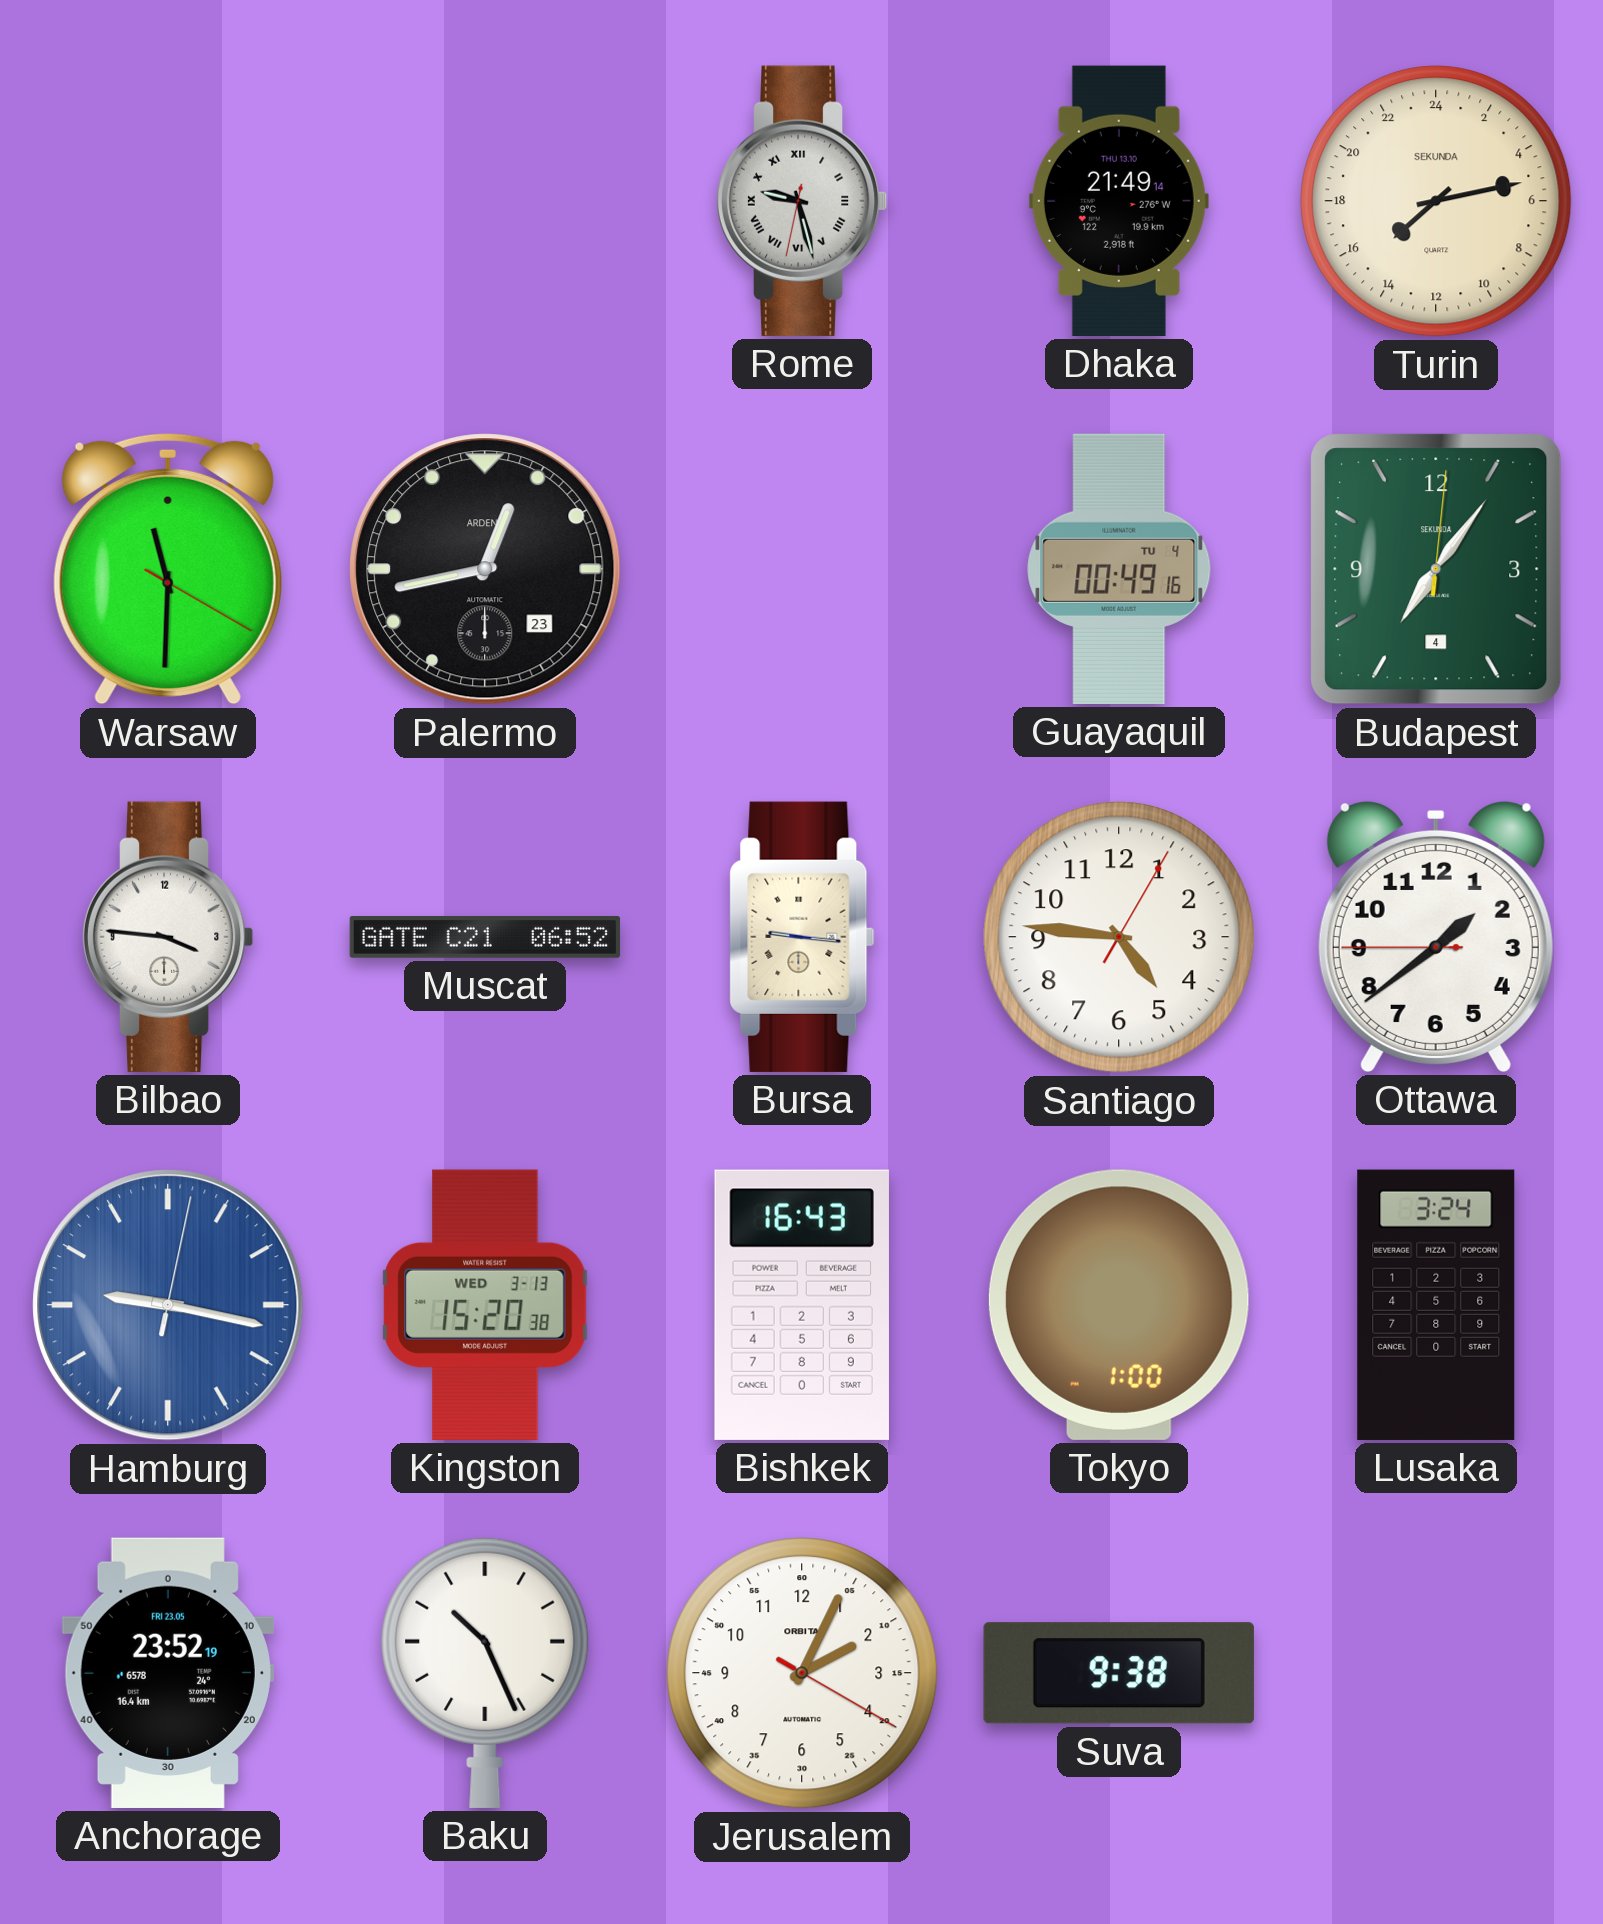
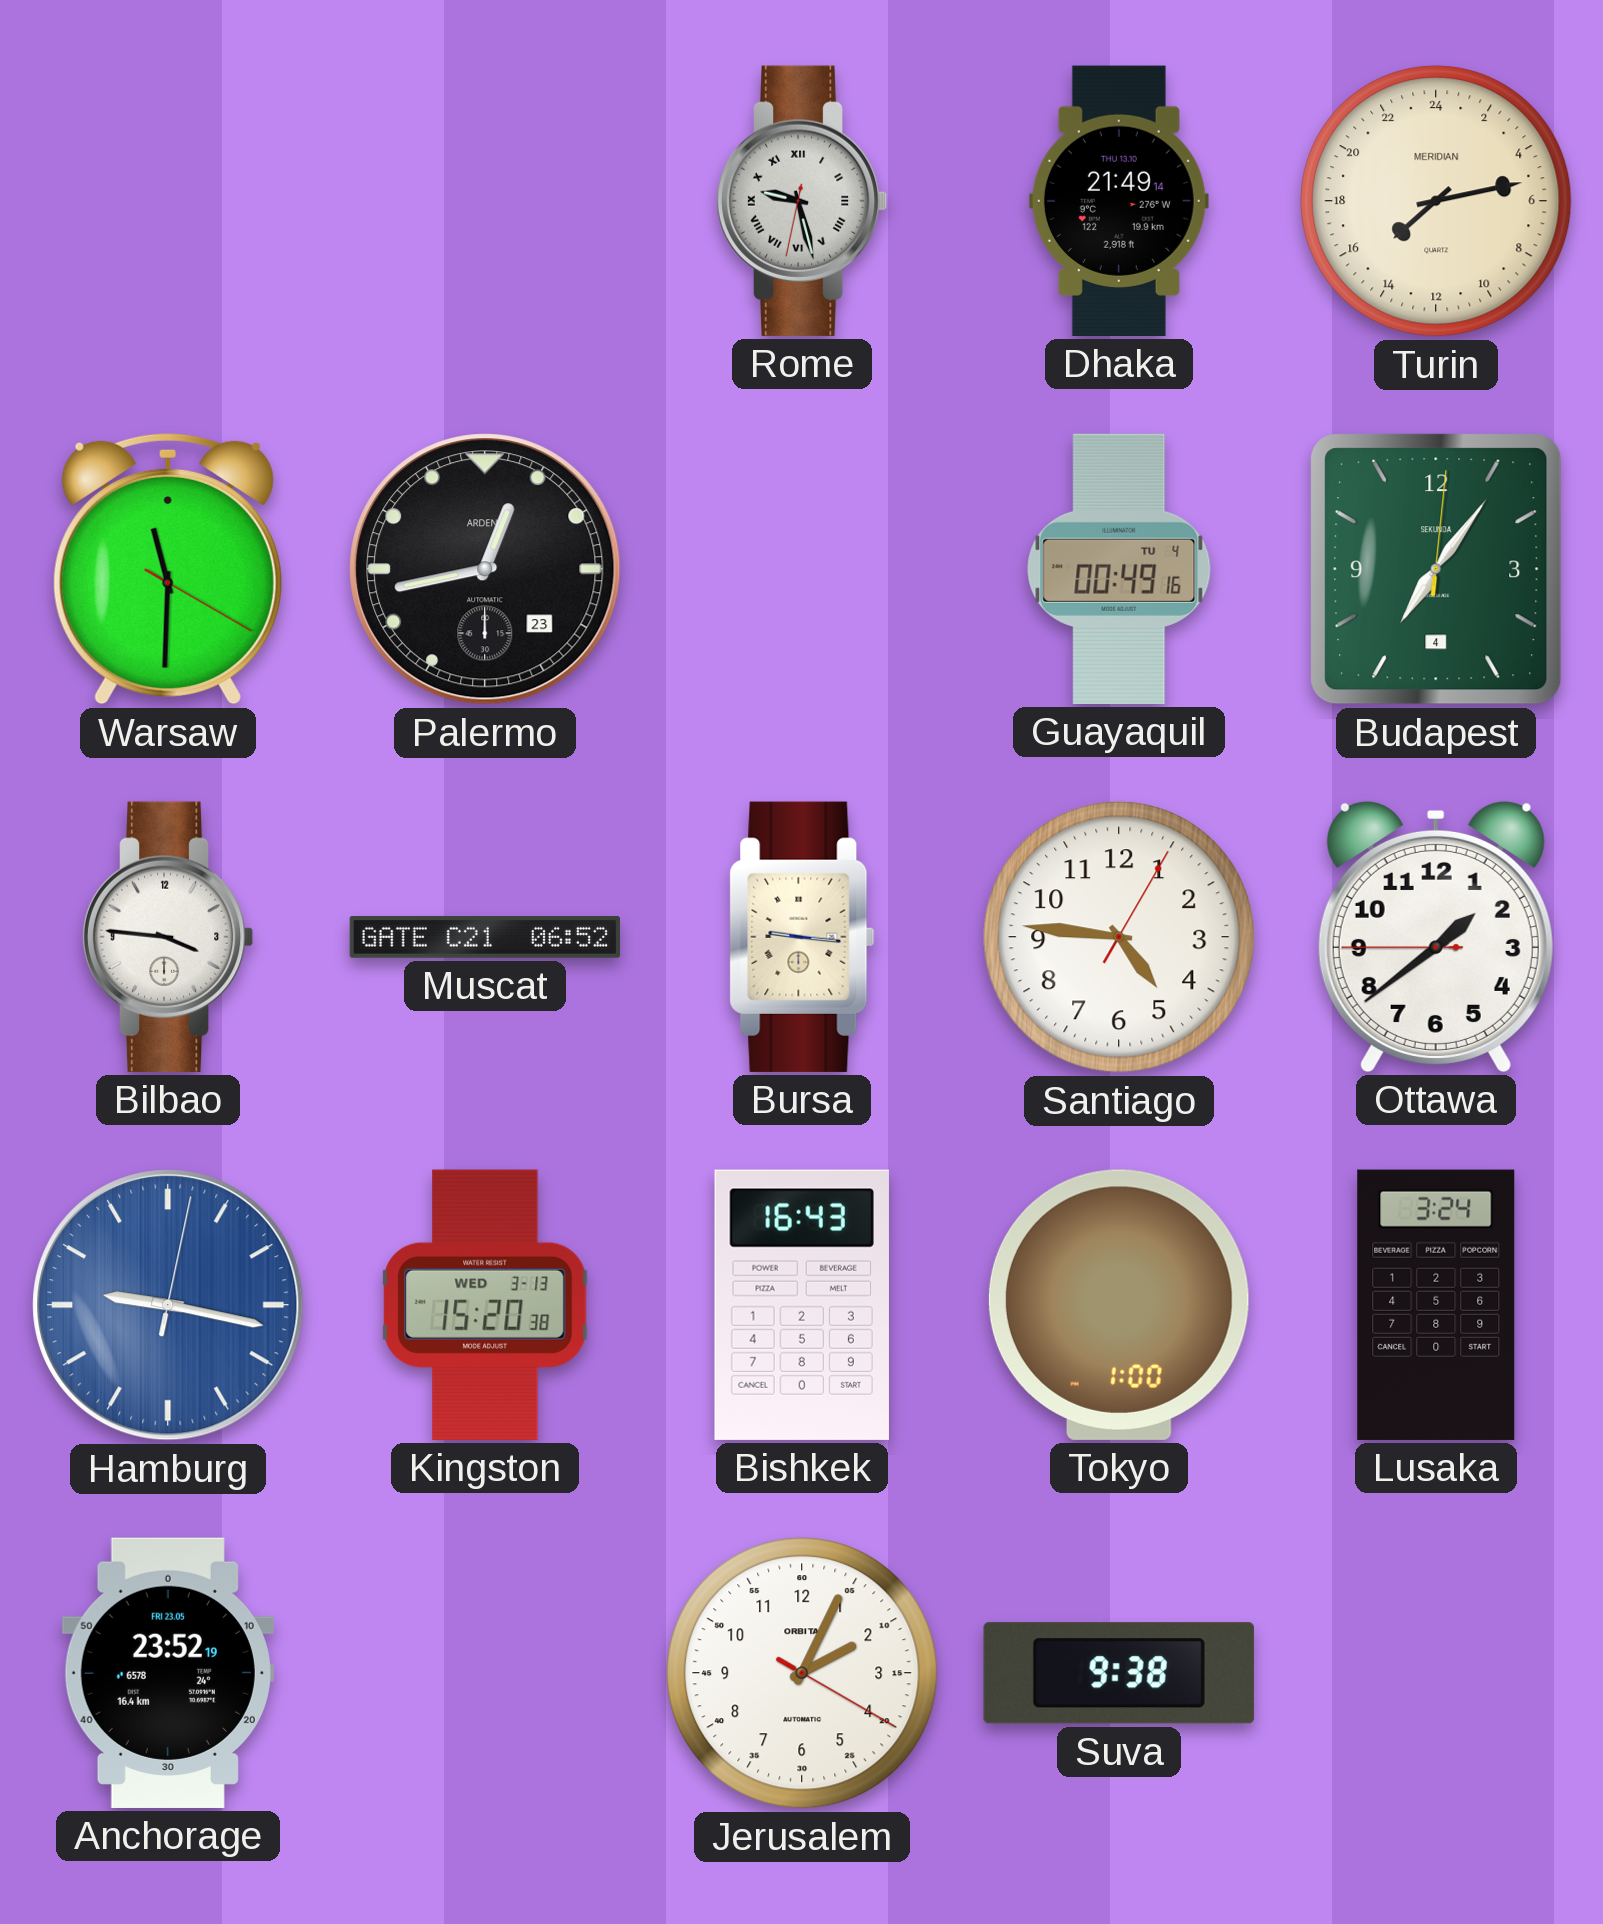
Turin brand: SEKUNDA -> MERIDIAN
Baku: 10:26 -> none
